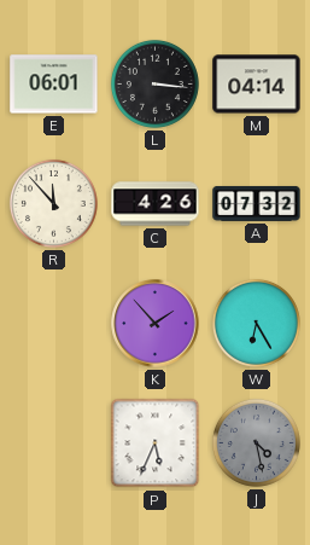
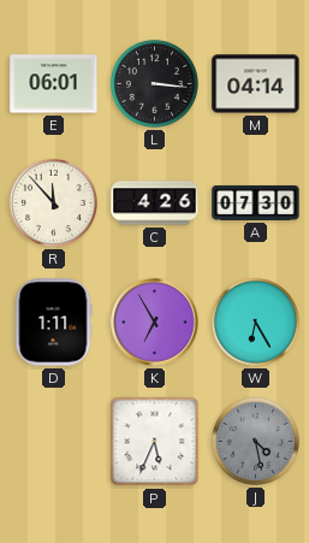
A: 07:32 -> 07:30
D: none -> 1:11
K: 1:53 -> 6:55
